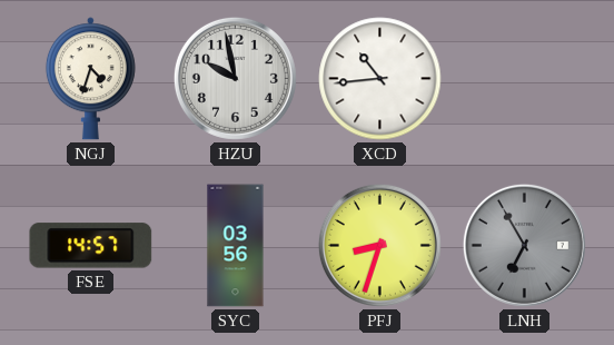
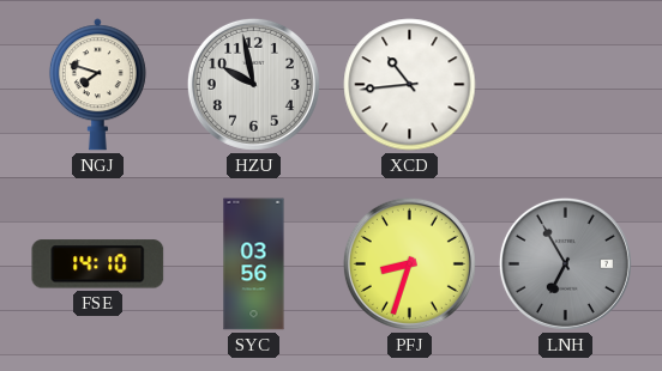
NGJ: 4:33 -> 7:48
FSE: 14:57 -> 14:10
